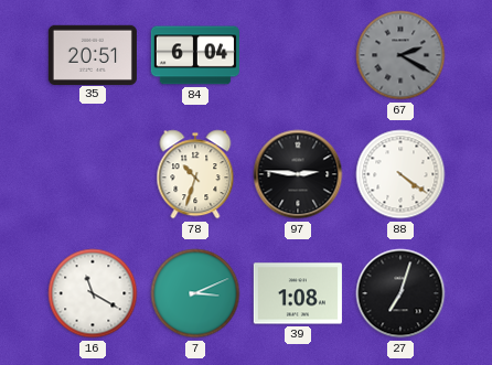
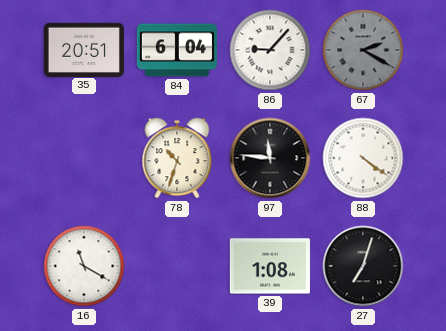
86: none -> 9:07
97: 2:46 -> 11:46
7: 3:11 -> none
